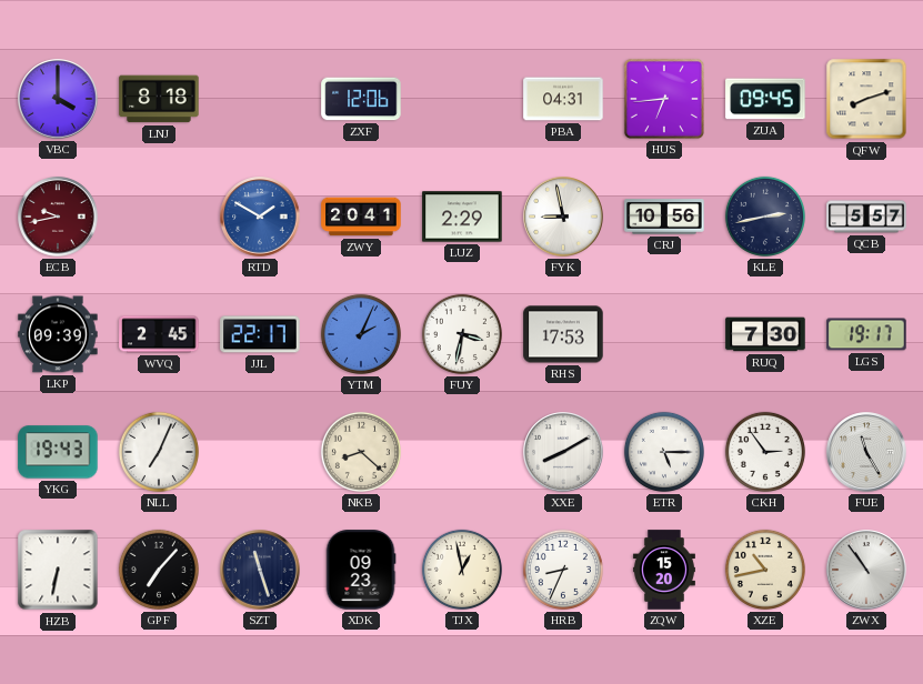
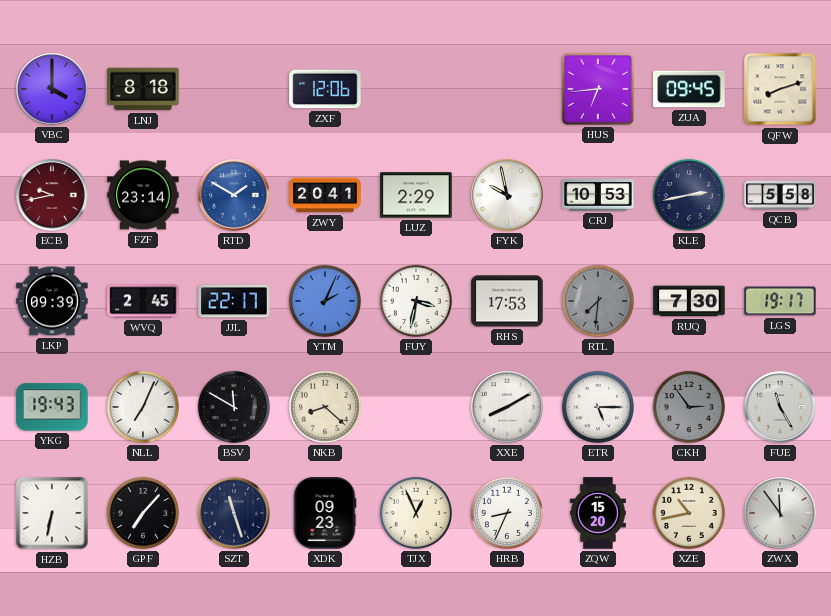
PBA: 04:31 -> none
FZF: none -> 23:14
FYK: 8:58 -> 9:58
CRJ: 10:56 -> 10:53
QCB: 5:57 -> 5:58
RTL: none -> 7:31
BSV: none -> 11:50
CKH dial: white -> grey
TJX: 12:58 -> 12:56
ZWX: 10:54 -> 11:54
